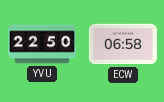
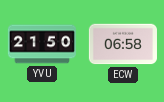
YVU: 22:50 -> 21:50
